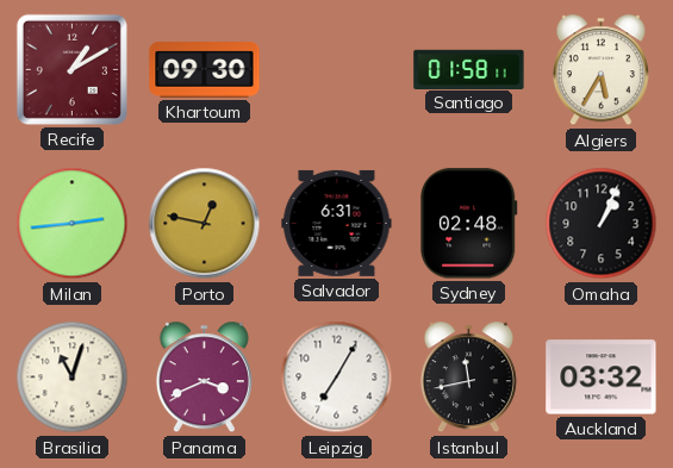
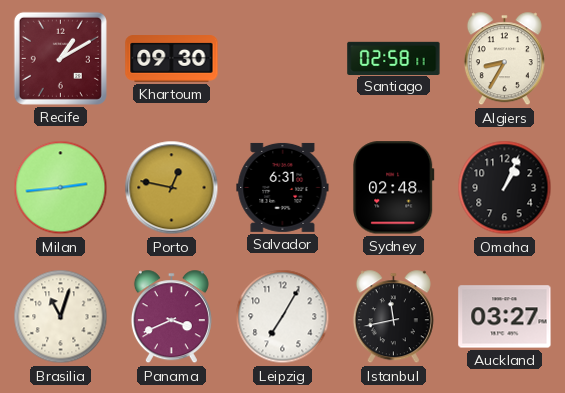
Santiago: 01:58 -> 02:58
Algiers: 5:35 -> 8:35
Auckland: 03:32 -> 03:27
